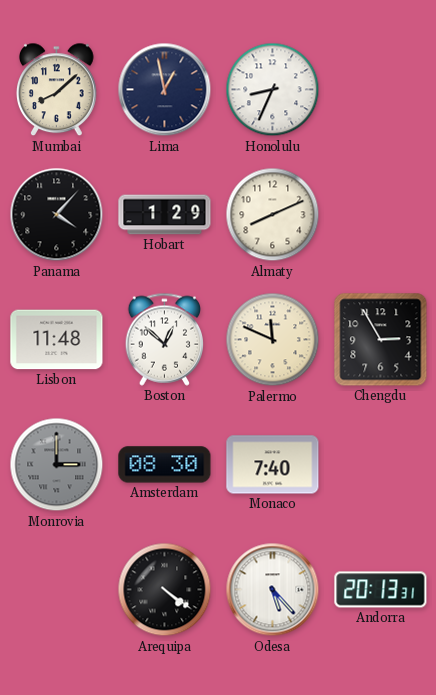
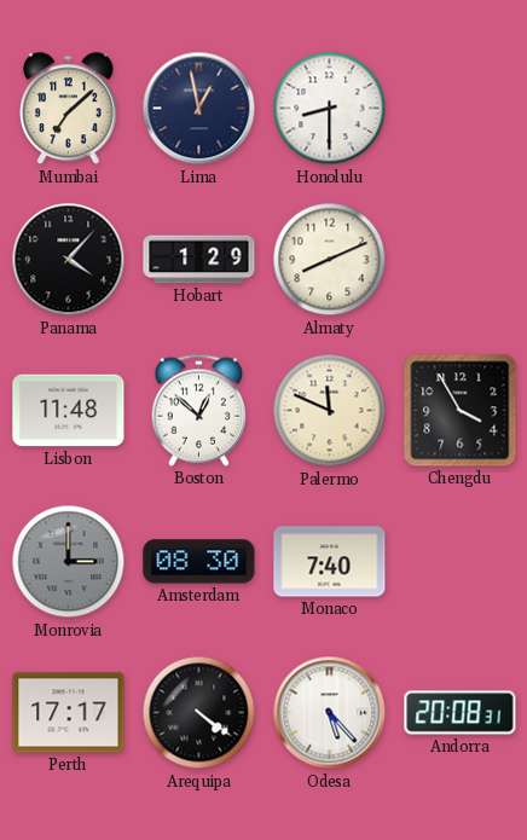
Mumbai: 8:08 -> 7:08
Honolulu: 8:34 -> 8:30
Chengdu: 2:55 -> 3:55
Perth: none -> 17:17
Andorra: 20:13 -> 20:08
